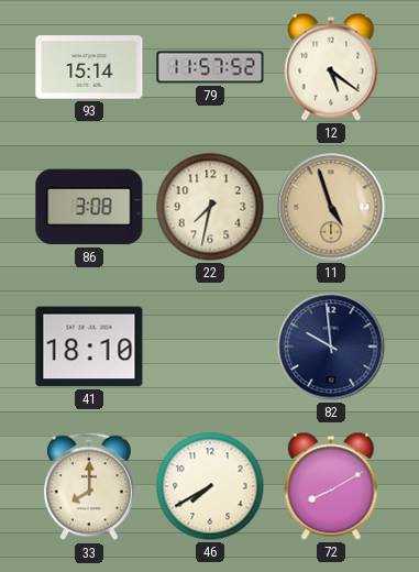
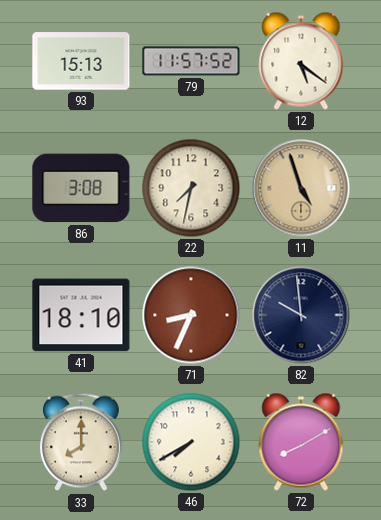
93: 15:14 -> 15:13
71: none -> 8:34
